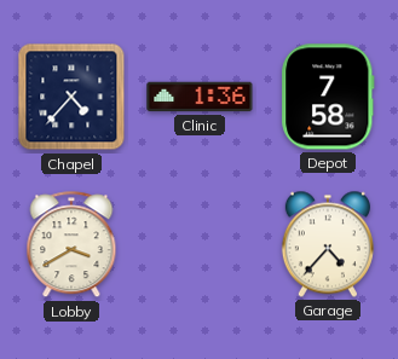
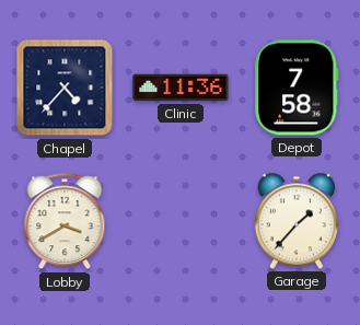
Clinic: 1:36 -> 11:36
Garage: 4:37 -> 1:37
